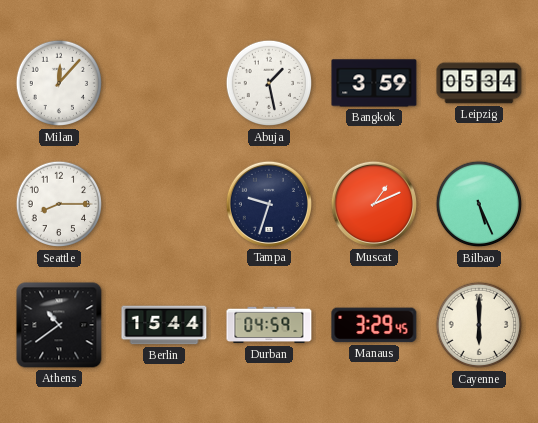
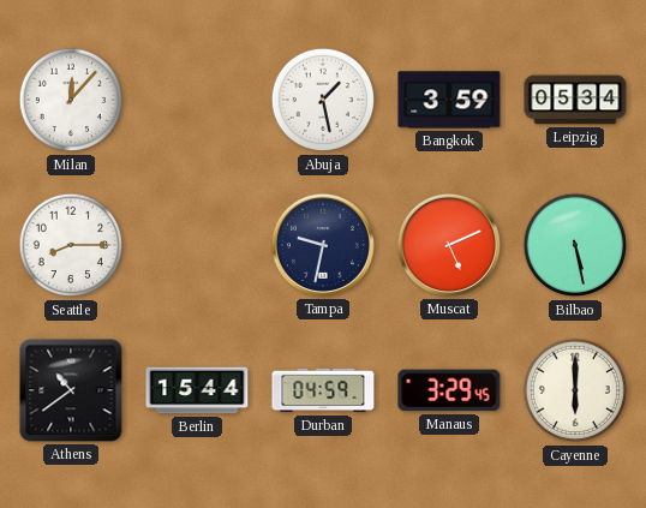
Tampa: 9:33 -> 9:32
Muscat: 1:11 -> 5:11
Bilbao: 5:26 -> 5:28
